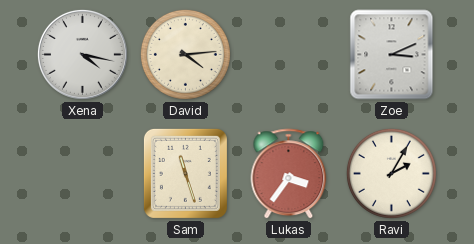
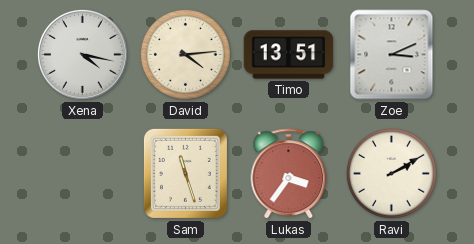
Timo: none -> 13:51
Ravi: 2:05 -> 2:10
